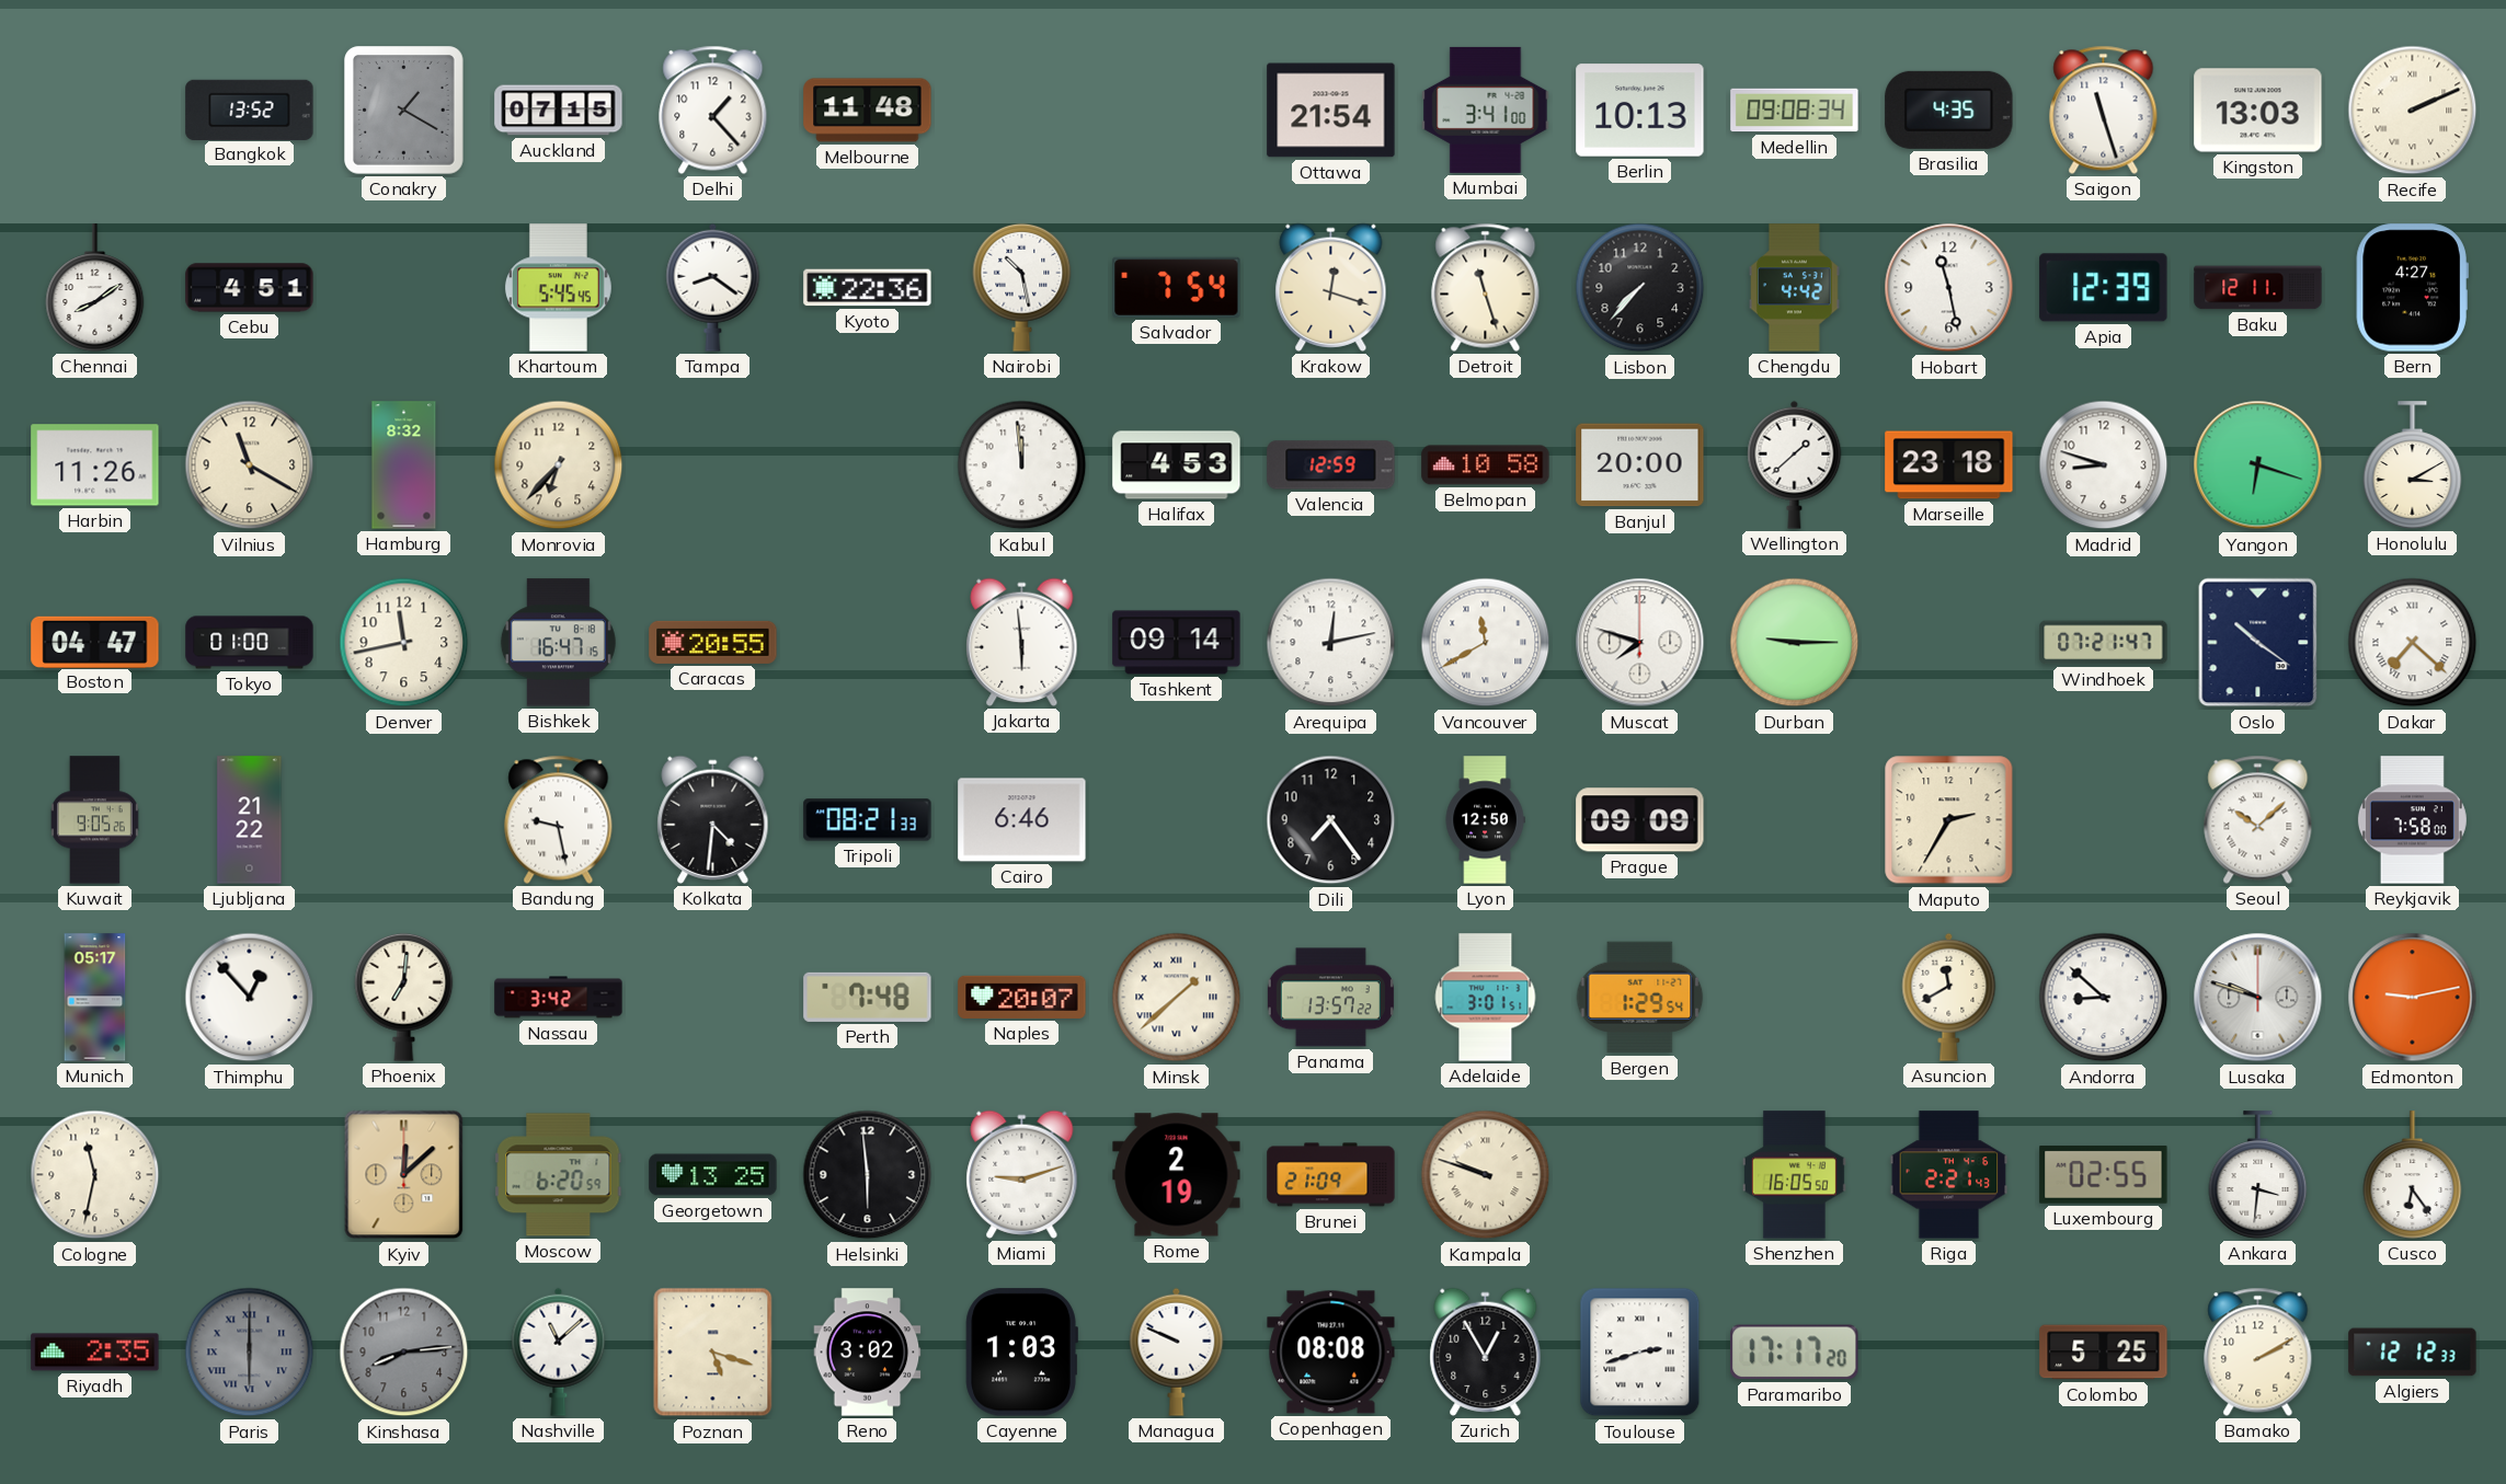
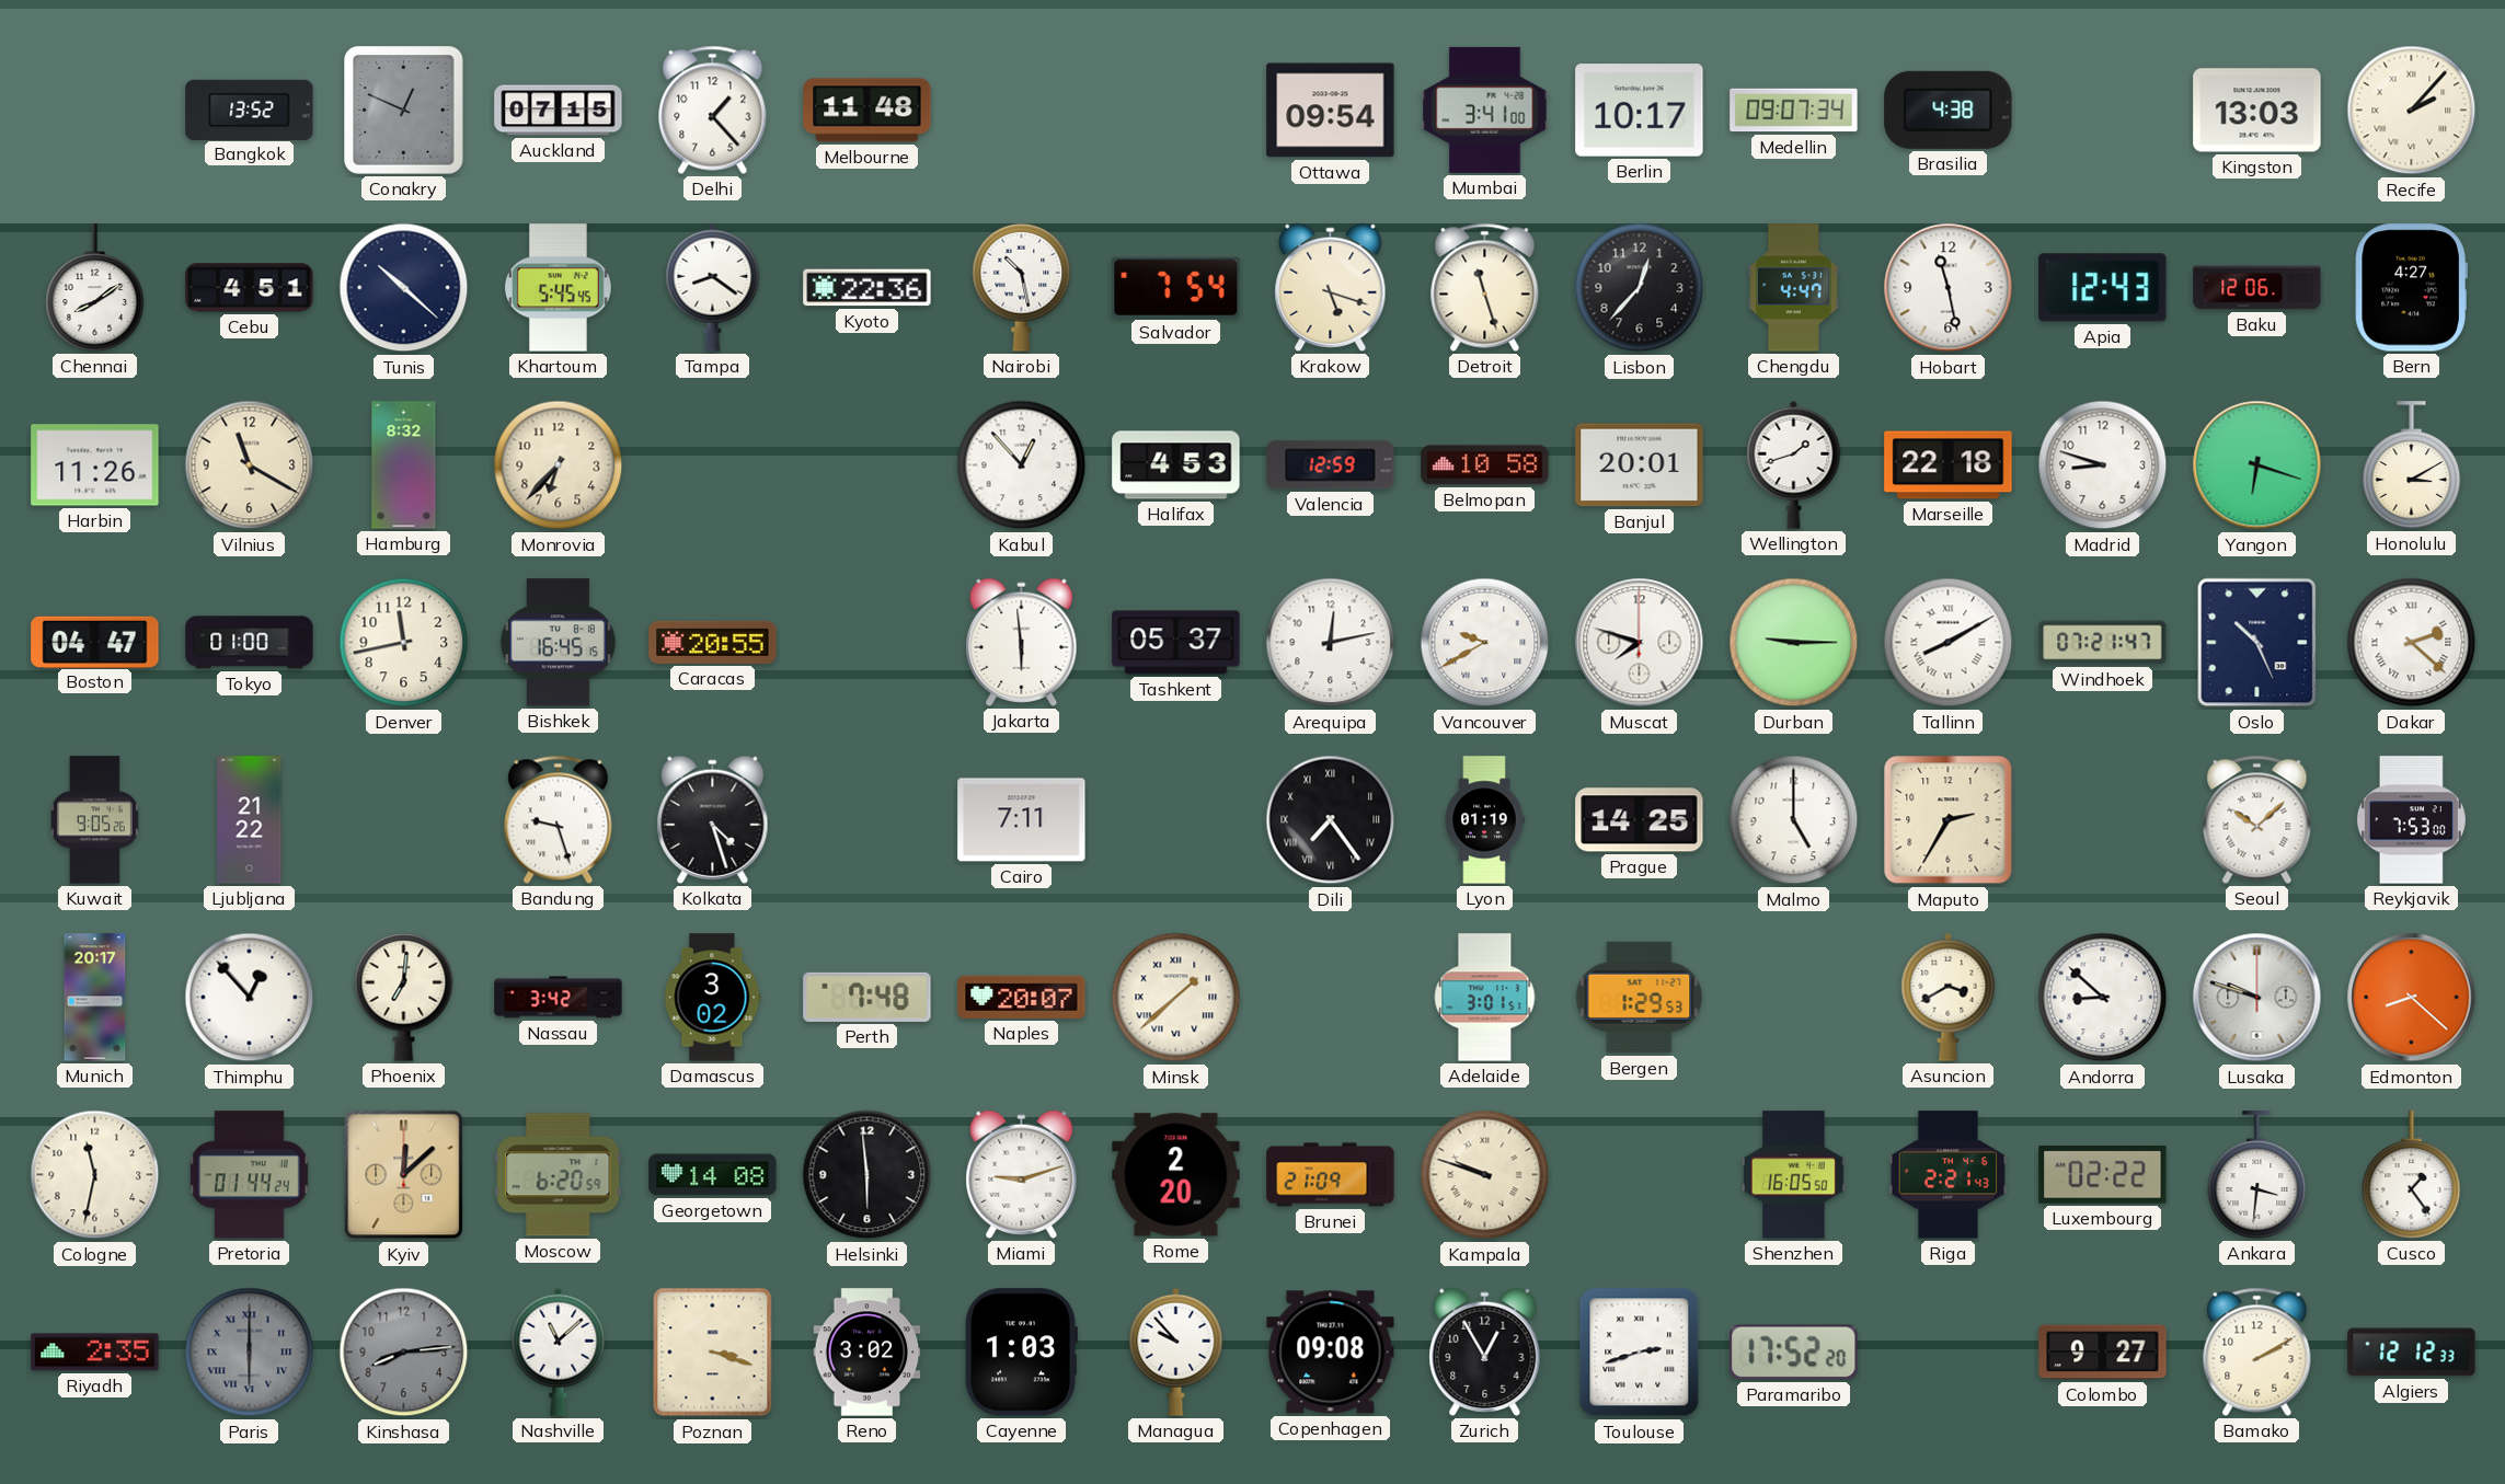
Conakry: 1:20 -> 12:49
Ottawa: 21:54 -> 09:54
Berlin: 10:13 -> 10:17
Medellin: 09:08 -> 09:07
Brasilia: 4:35 -> 4:38
Saigon: 11:27 -> none
Recife: 2:11 -> 2:07
Tunis: none -> 10:22
Krakow: 12:18 -> 5:18
Lisbon: 7:37 -> 12:37
Chengdu: 4:42 -> 4:47
Apia: 12:39 -> 12:43
Baku: 12:11 -> 12:06
Kabul: 11:59 -> 12:53
Banjul: 20:00 -> 20:01
Wellington: 1:38 -> 1:42
Marseille: 23:18 -> 22:18
Bishkek: 16:47 -> 16:45
Tashkent: 09:14 -> 05:37
Vancouver: 11:40 -> 9:40
Tallinn: none -> 8:10
Oslo: 10:21 -> 10:26
Dakar: 7:22 -> 2:22
Bandung: 9:28 -> 9:27
Kolkata: 4:31 -> 4:27
Tripoli: 08:21 -> none
Cairo: 6:46 -> 7:11
Dili numerals: Arabic -> Roman
Lyon: 12:50 -> 01:19
Prague: 09:09 -> 14:25
Malmo: none -> 5:00
Reykjavik: 7:58 -> 7:53
Munich: 05:17 -> 20:17
Damascus: none -> 3:02
Panama: 13:57 -> none
Bergen: 1:29:54 -> 1:29:53
Asuncion: 11:40 -> 3:40
Edmonton: 9:13 -> 8:22
Pretoria: none -> 01:44
Georgetown: 13:25 -> 14:08
Rome: 2:19 -> 2:20
Luxembourg: 02:55 -> 02:22
Cusco: 6:24 -> 1:24
Poznan: 5:18 -> 3:18
Managua: 9:49 -> 9:53
Copenhagen: 08:08 -> 09:08
Paramaribo: 17:17 -> 17:52
Colombo: 5:25 -> 9:27
